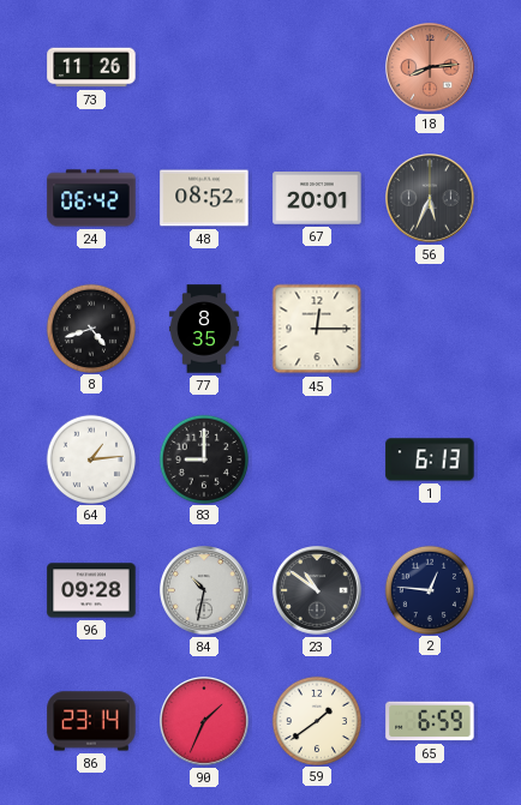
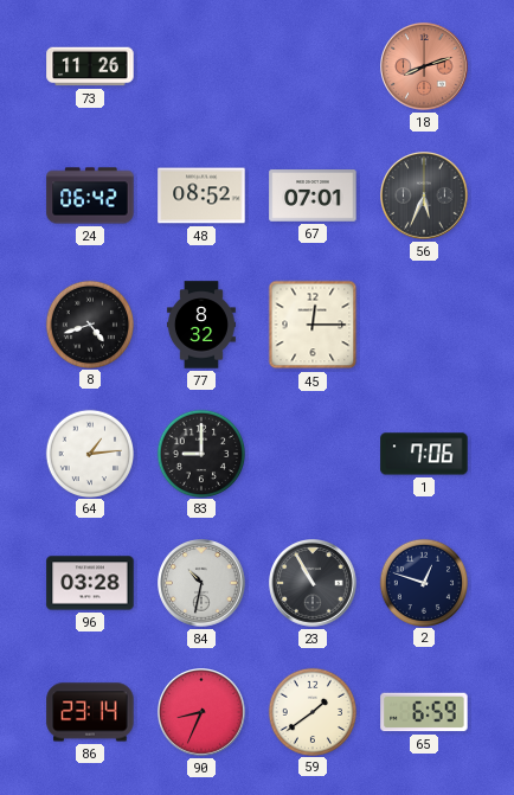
18: 8:14 -> 8:12
67: 20:01 -> 07:01
77: 8:35 -> 8:32
1: 6:13 -> 7:06
96: 09:28 -> 03:28
23: 10:51 -> 10:55
2: 12:46 -> 12:48
90: 1:34 -> 8:34
